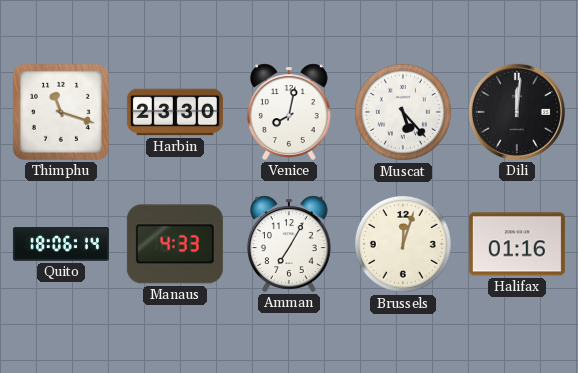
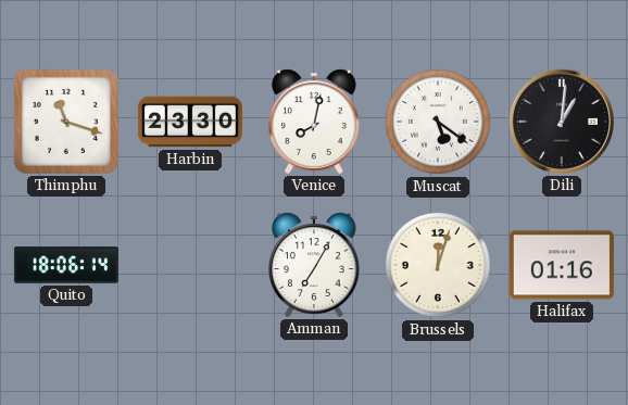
Muscat: 5:23 -> 5:21
Dili: 12:01 -> 1:01
Manaus: 4:33 -> none
